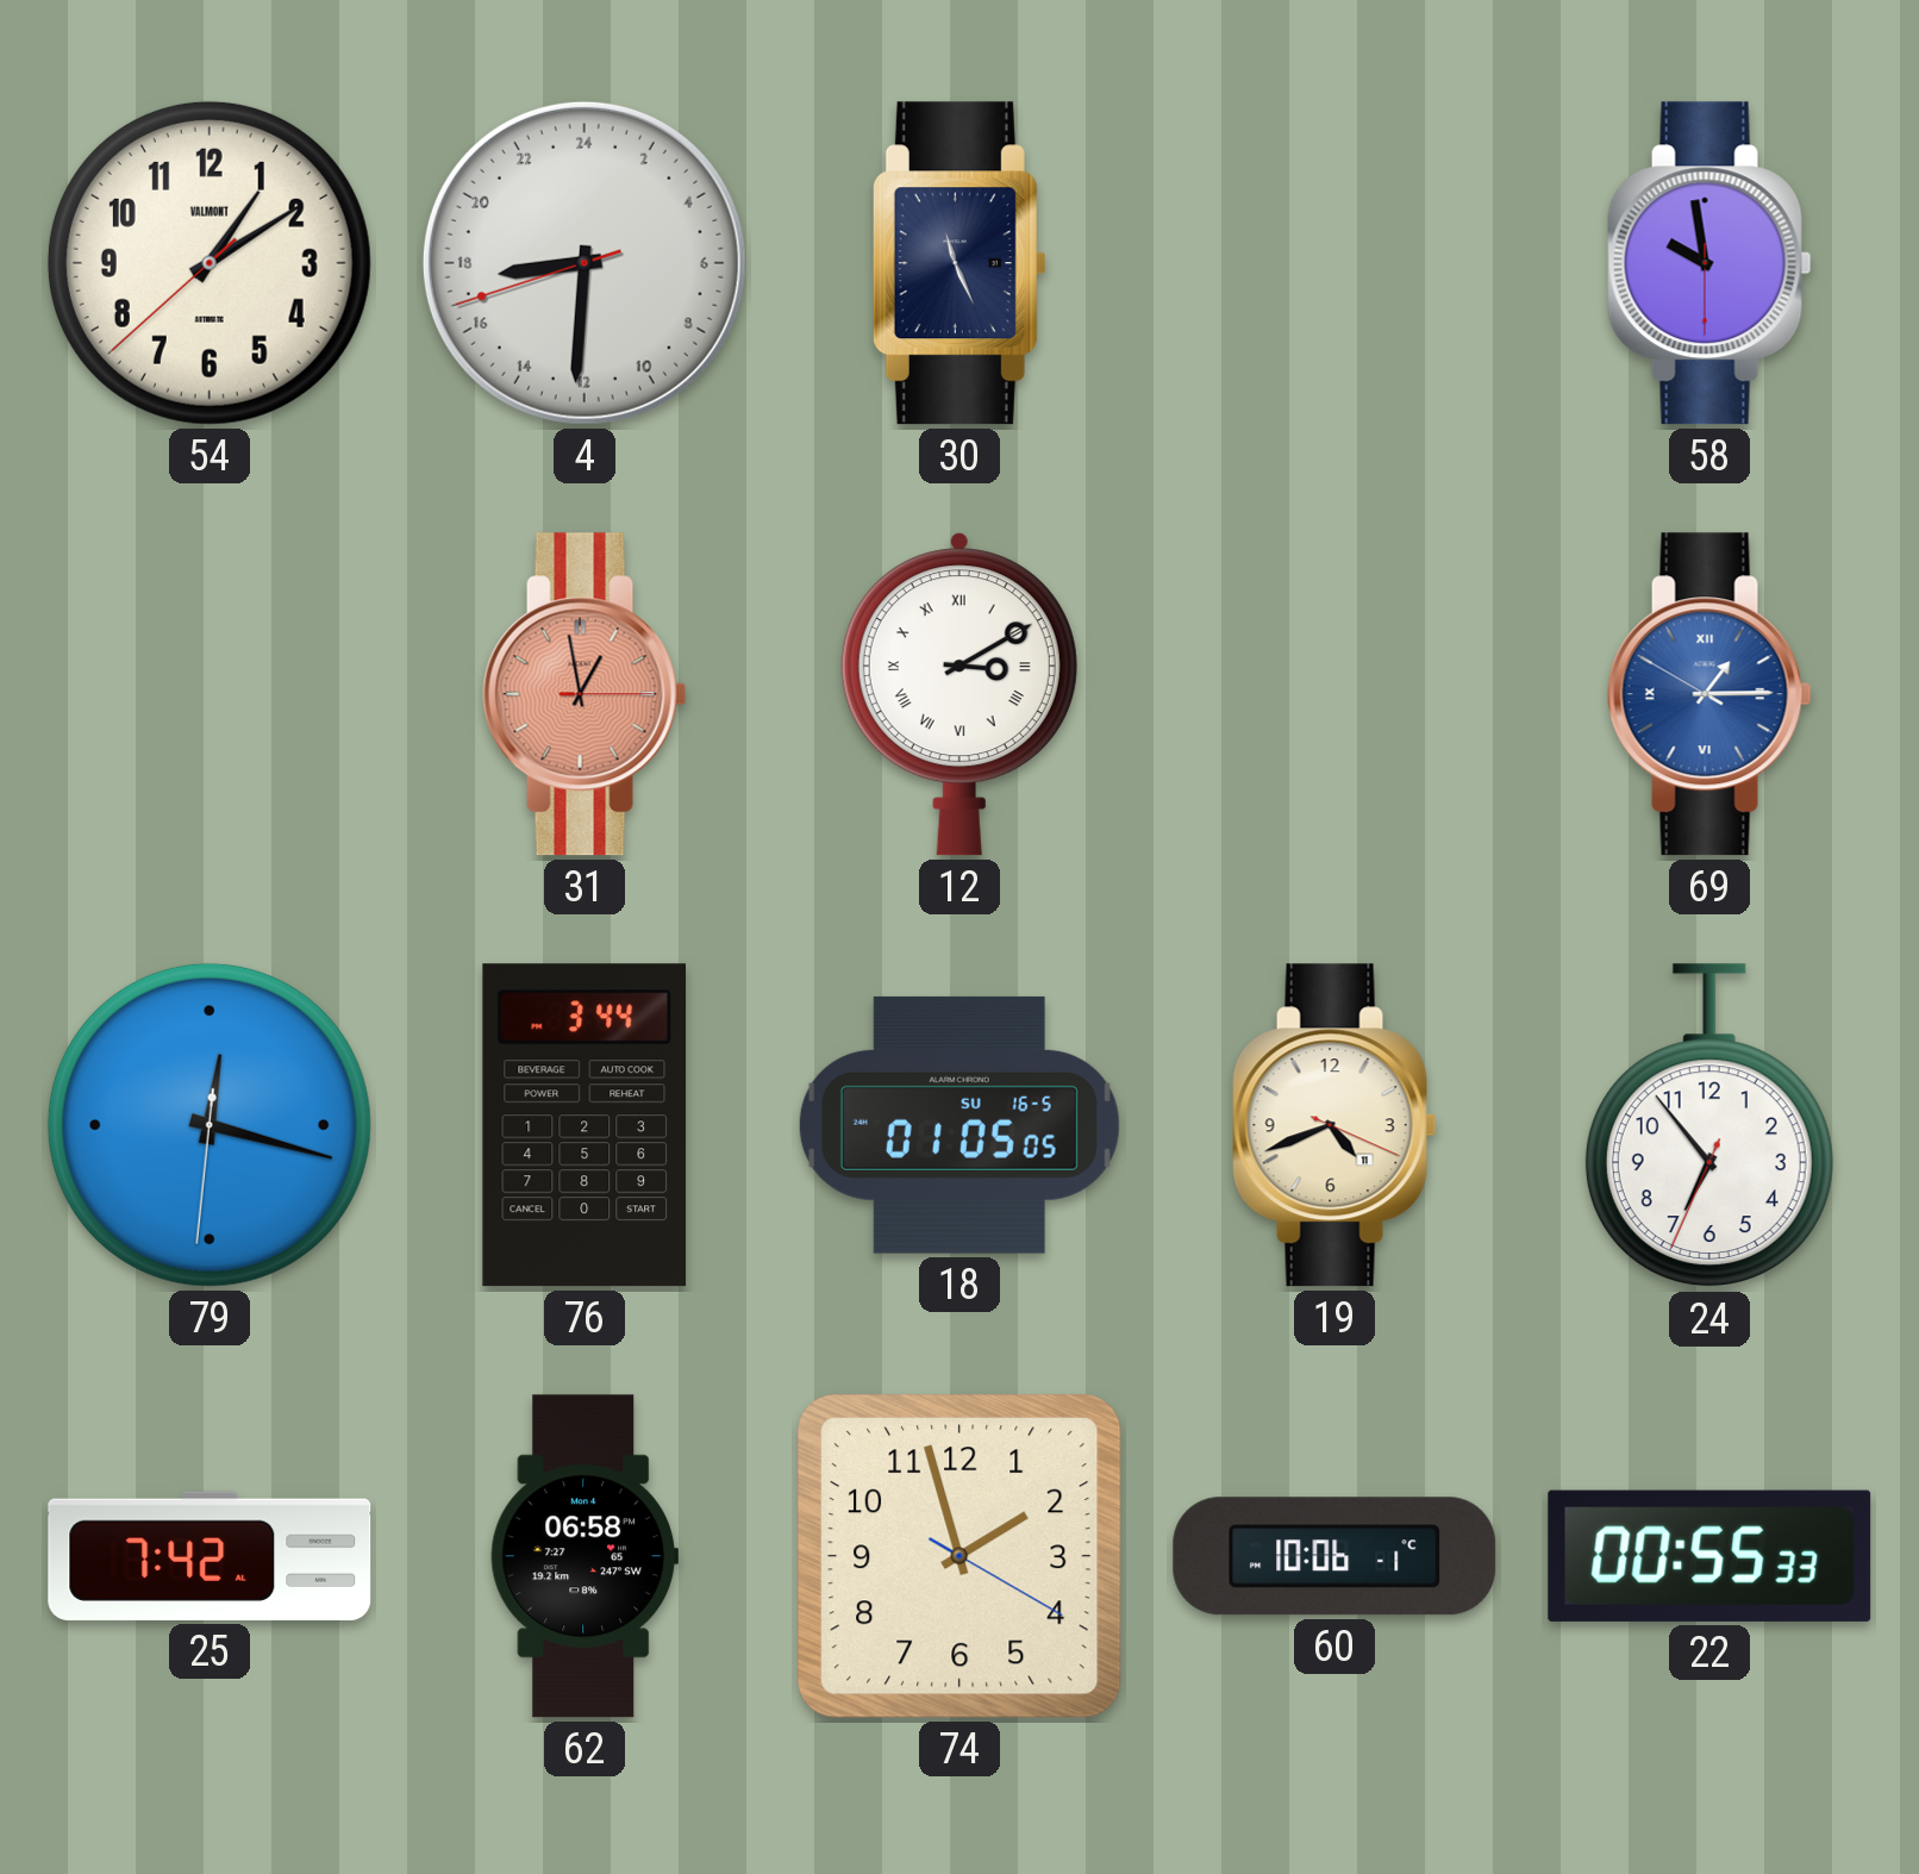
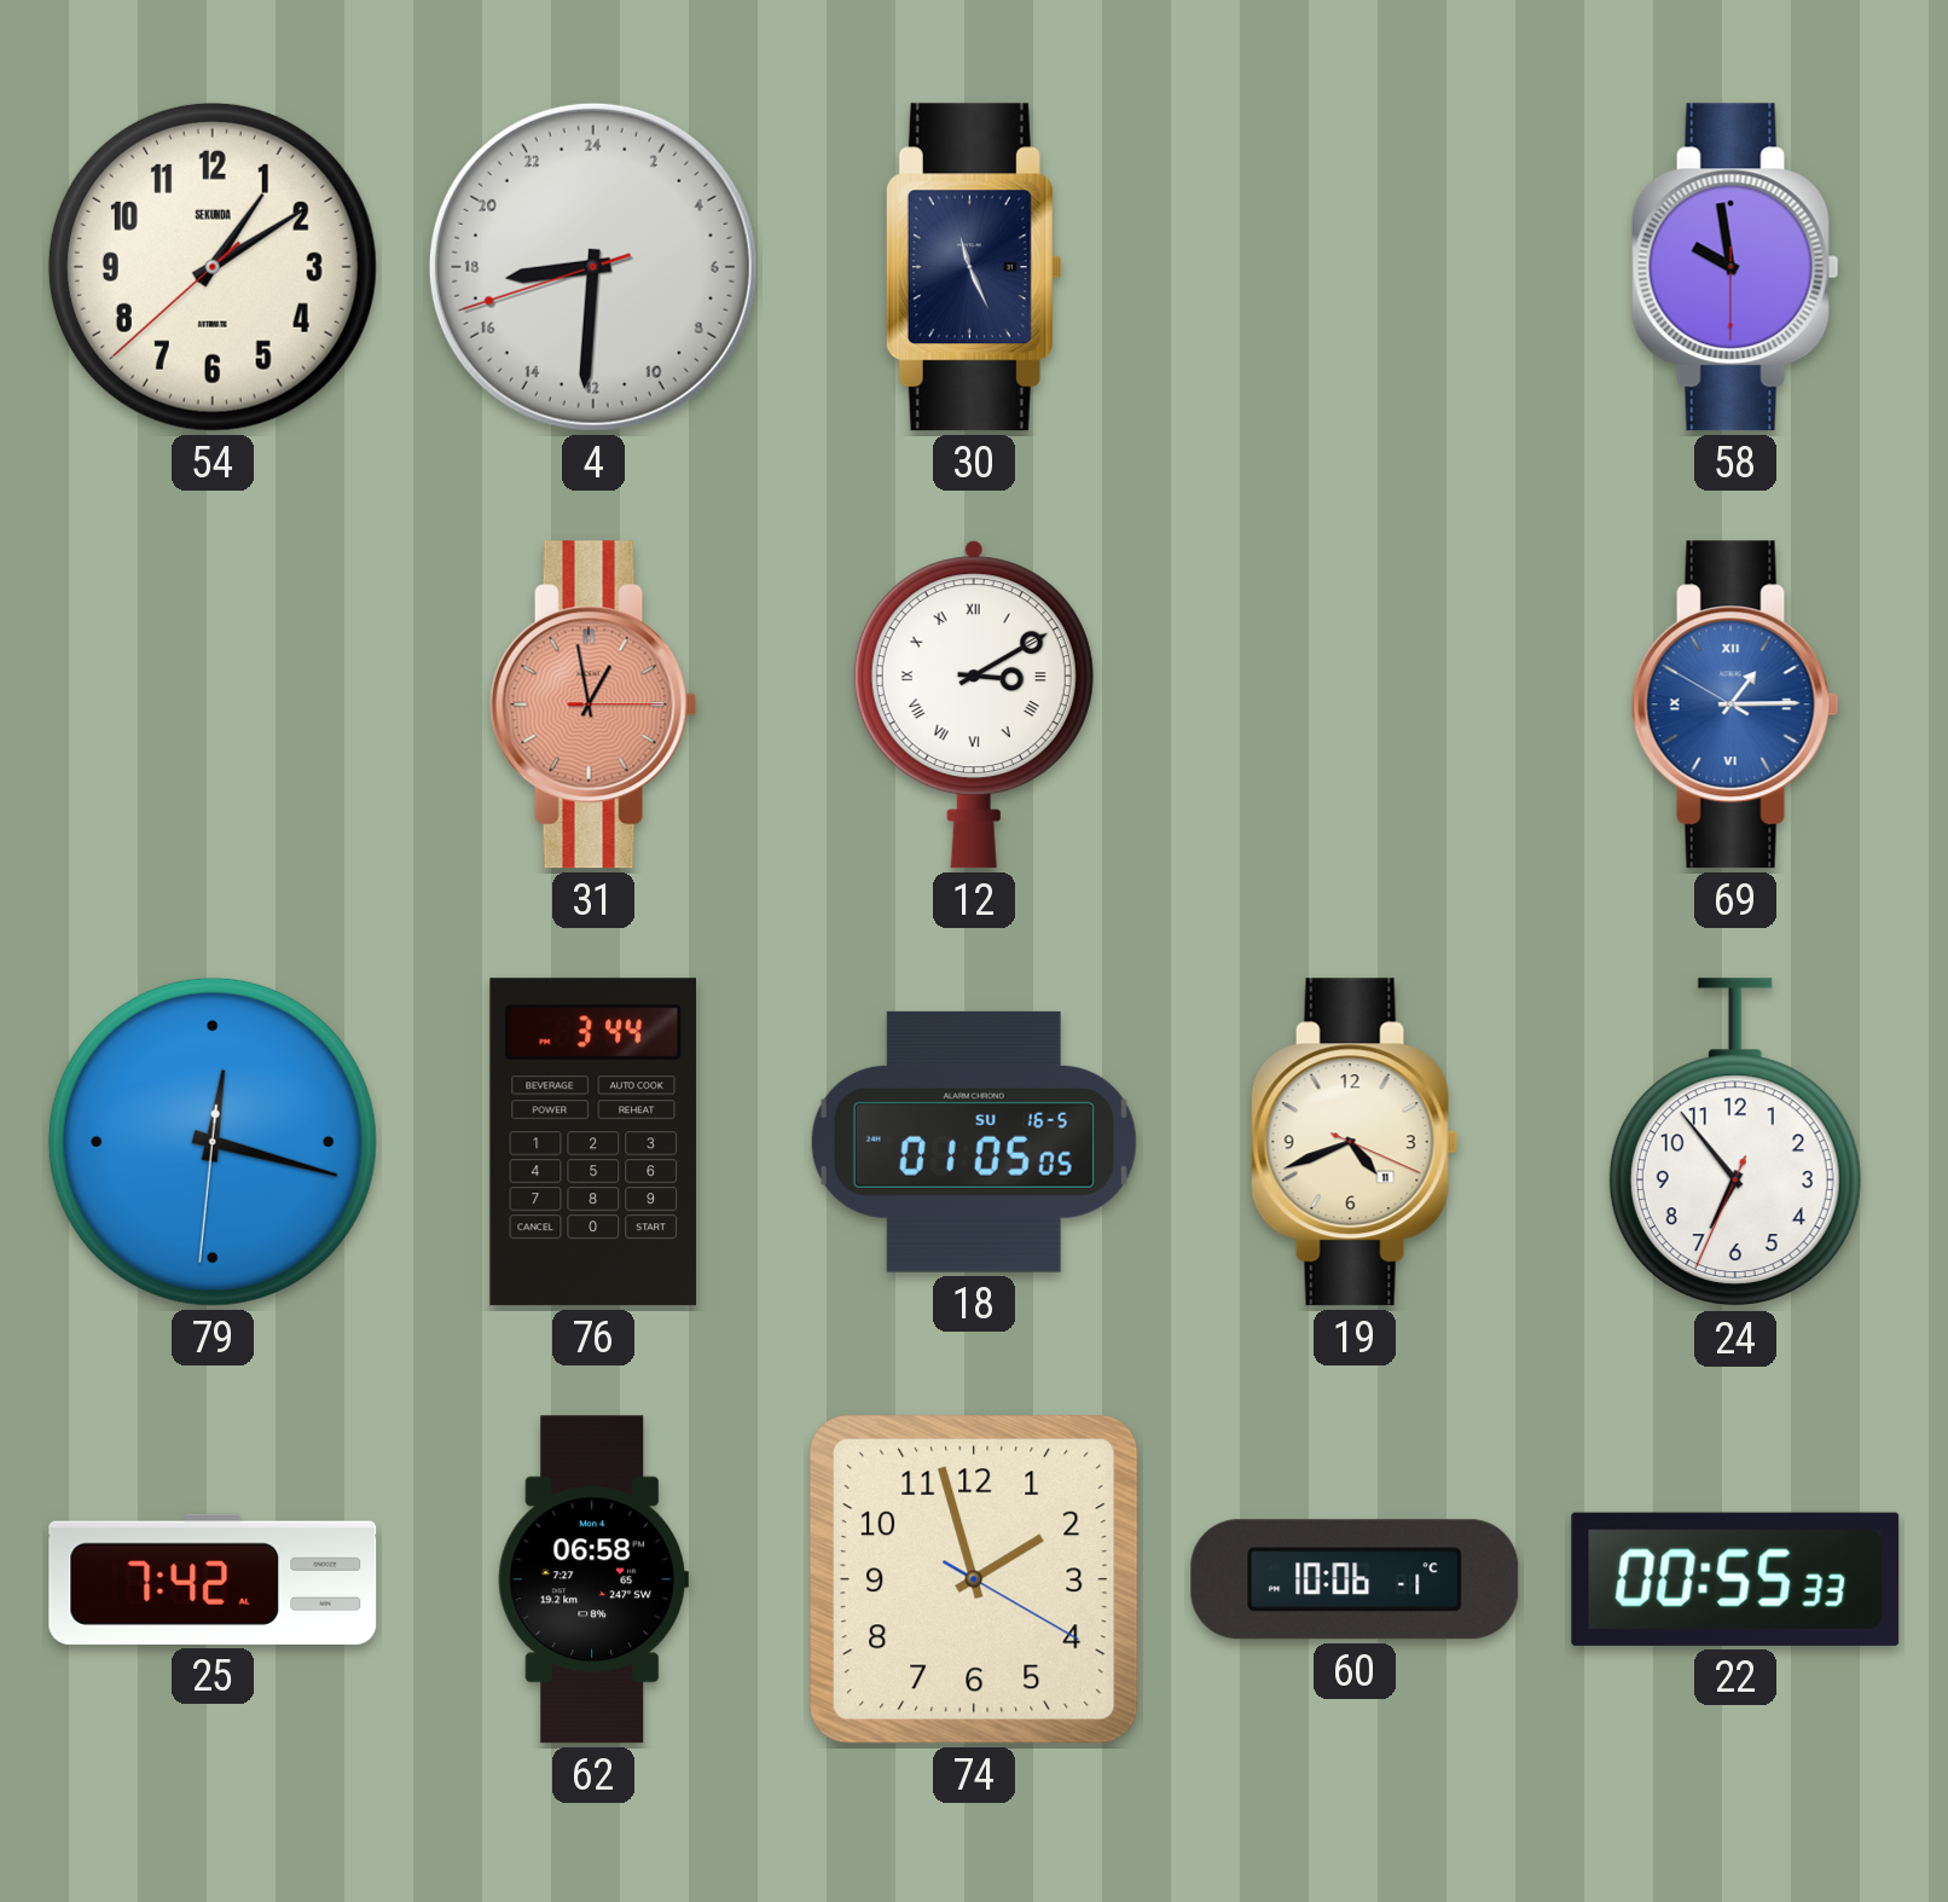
54 brand: VALMONT -> SEKUNDA
